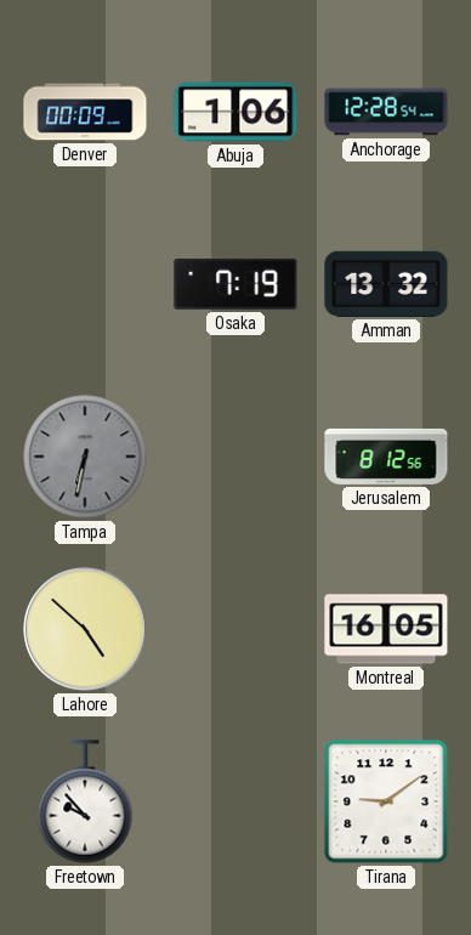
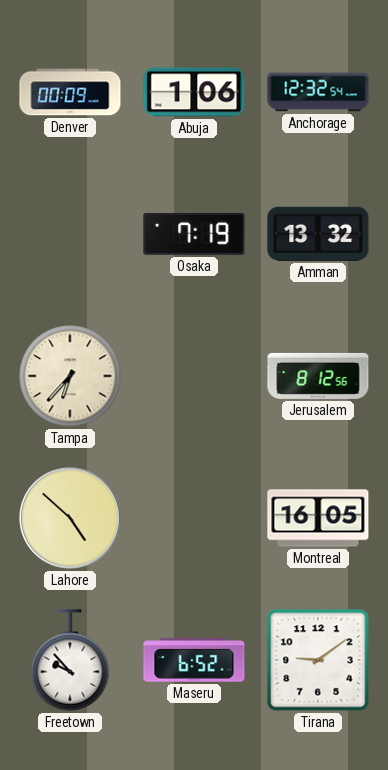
Anchorage: 12:28 -> 12:32
Tampa: 6:32 -> 6:37
Tampa dial: grey -> cream
Maseru: none -> 6:52
